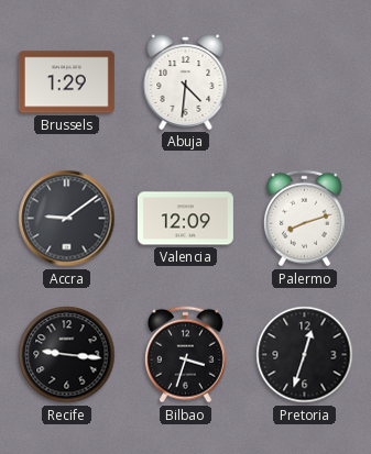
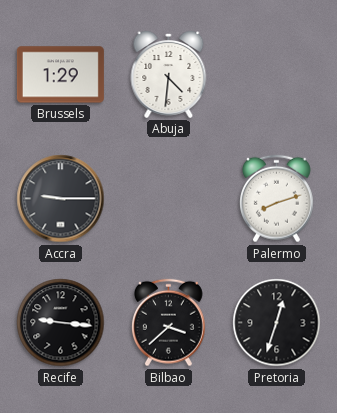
Accra: 9:09 -> 9:15
Valencia: 12:09 -> none
Bilbao: 3:33 -> 3:38
